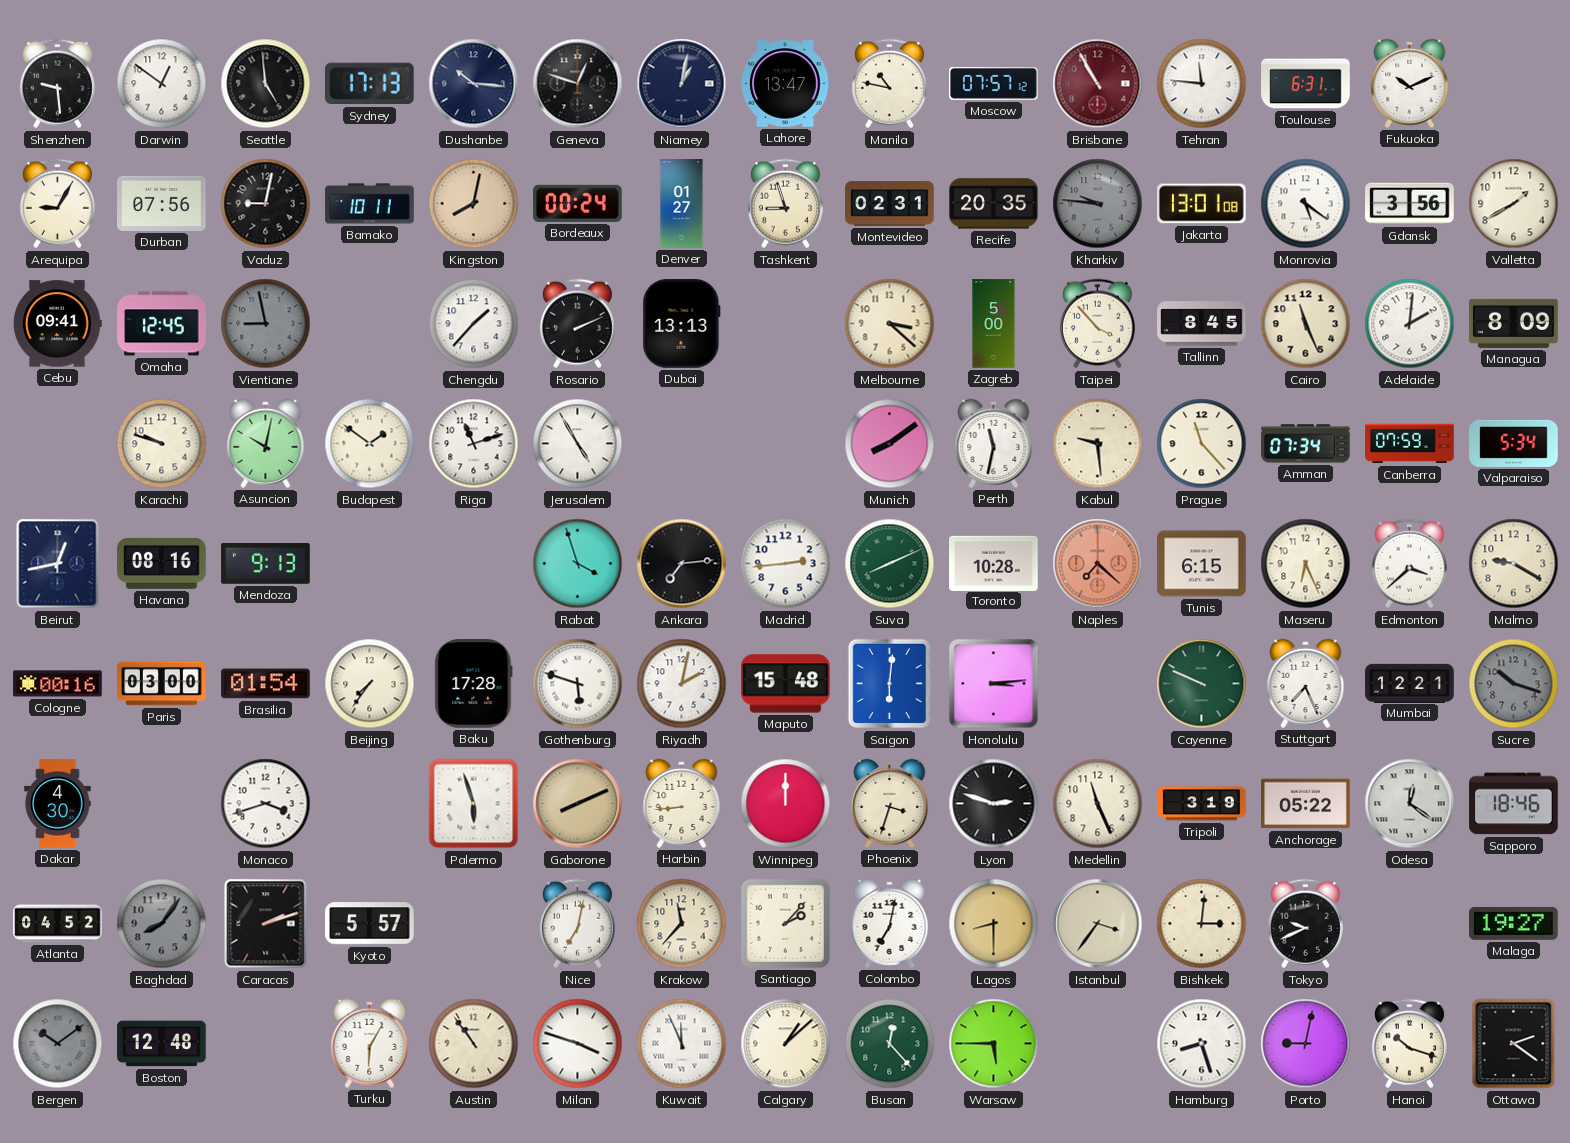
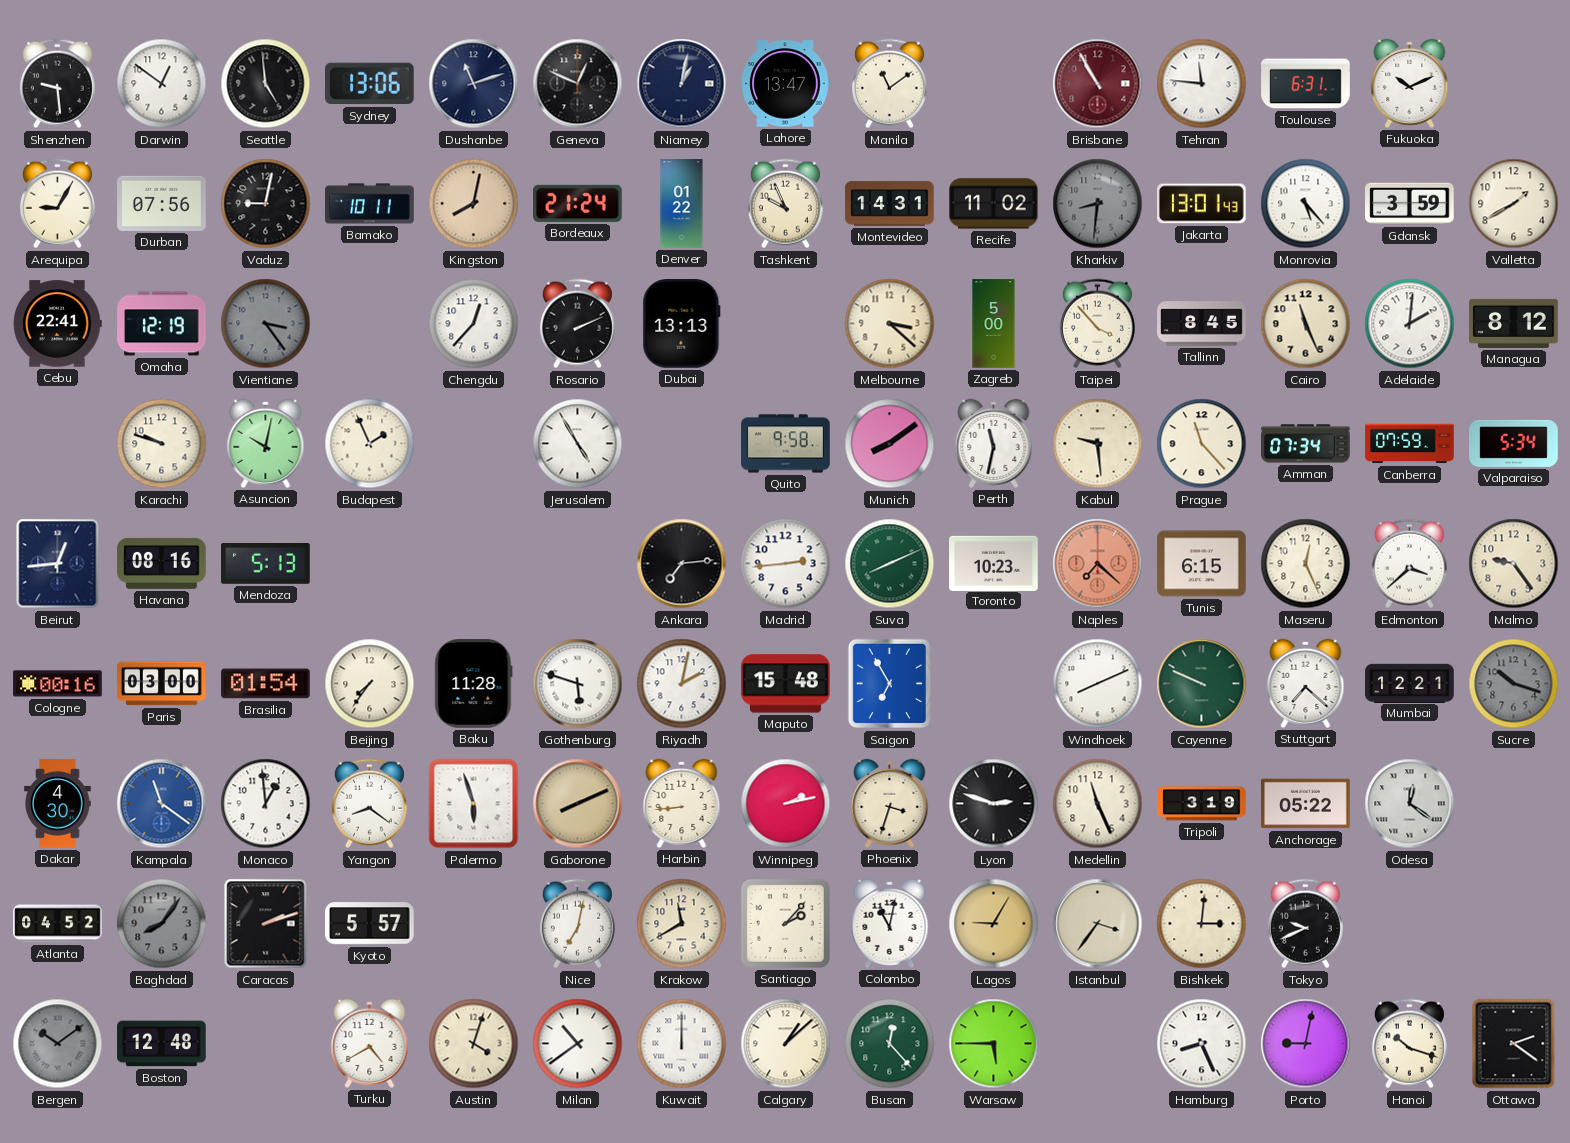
Sydney: 17:13 -> 13:06
Dushanbe: 10:16 -> 11:12
Geneva: 12:48 -> 12:49
Manila: 10:47 -> 11:09
Moscow: 07:57 -> none
Bordeaux: 00:24 -> 21:24
Denver: 01:27 -> 01:22
Tashkent: 8:57 -> 9:56
Montevideo: 02:31 -> 14:31
Recife: 20:35 -> 11:02
Kharkiv: 9:46 -> 8:31
Jakarta: 13:01:08 -> 13:01:43
Monrovia: 5:21 -> 5:23
Gdansk: 3:56 -> 3:59
Cebu: 09:41 -> 22:41
Omaha: 12:45 -> 12:19
Vientiane: 8:58 -> 3:24
Chengdu: 1:37 -> 12:37
Managua: 8:09 -> 8:12
Budapest: 1:51 -> 1:56
Riga: 11:12 -> none
Quito: none -> 9:58
Beirut: 12:43 -> 12:44
Mendoza: 9:13 -> 5:13
Rabat: 3:57 -> none
Toronto: 10:28 -> 10:23
Maseru: 6:26 -> 12:26
Malmo: 9:20 -> 9:24
Baku: 17:28 -> 11:28
Saigon: 6:01 -> 6:55
Honolulu: 3:14 -> none
Windhoek: none -> 8:11
Stuttgart: 7:26 -> 7:22
Kampala: none -> 11:21
Monaco: 3:42 -> 12:59
Yangon: none -> 8:21
Winnipeg: 12:00 -> 2:13
Sapporo: 18:46 -> none
Krakow: 11:37 -> 11:40
Colombo: 7:02 -> 11:02
Lagos: 8:30 -> 9:05
Malaga: 19:27 -> none
Turku: 6:05 -> 4:40
Austin: 10:54 -> 4:03
Milan: 3:48 -> 10:39
Kuwait: 11:56 -> 12:00
Hamburg: 8:27 -> 8:26
